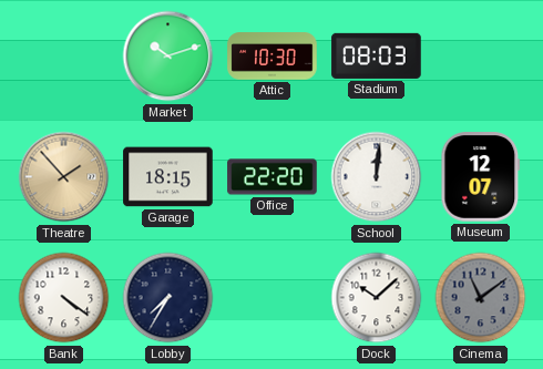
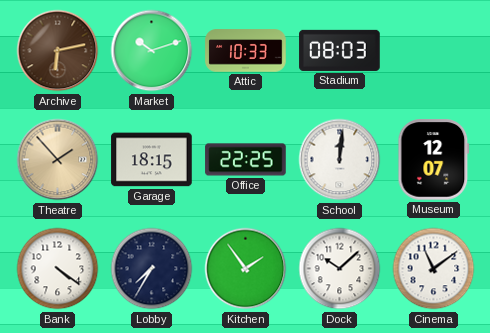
Archive: none -> 6:13
Attic: 10:30 -> 10:33
Office: 22:20 -> 22:25
Kitchen: none -> 1:54
Cinema dial: grey -> white
